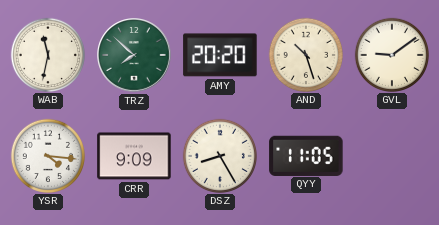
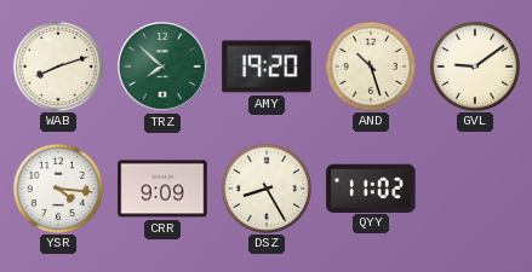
WAB: 11:32 -> 8:12
AMY: 20:20 -> 19:20
QYY: 11:05 -> 11:02
